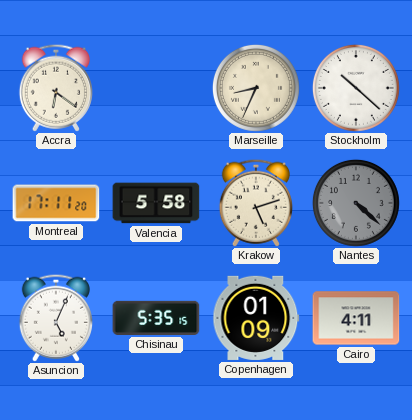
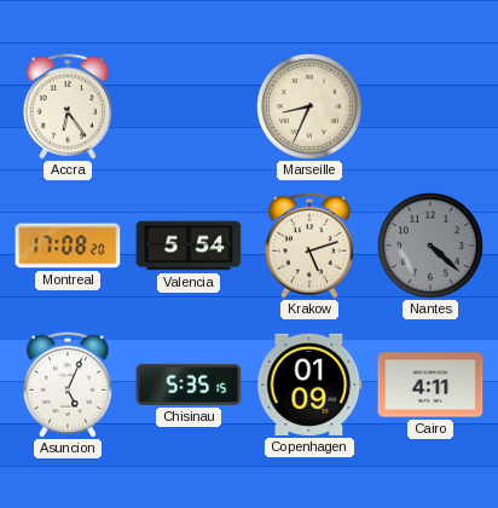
Accra: 6:21 -> 6:24
Stockholm: 10:22 -> none
Montreal: 17:11 -> 17:08
Valencia: 5:58 -> 5:54
